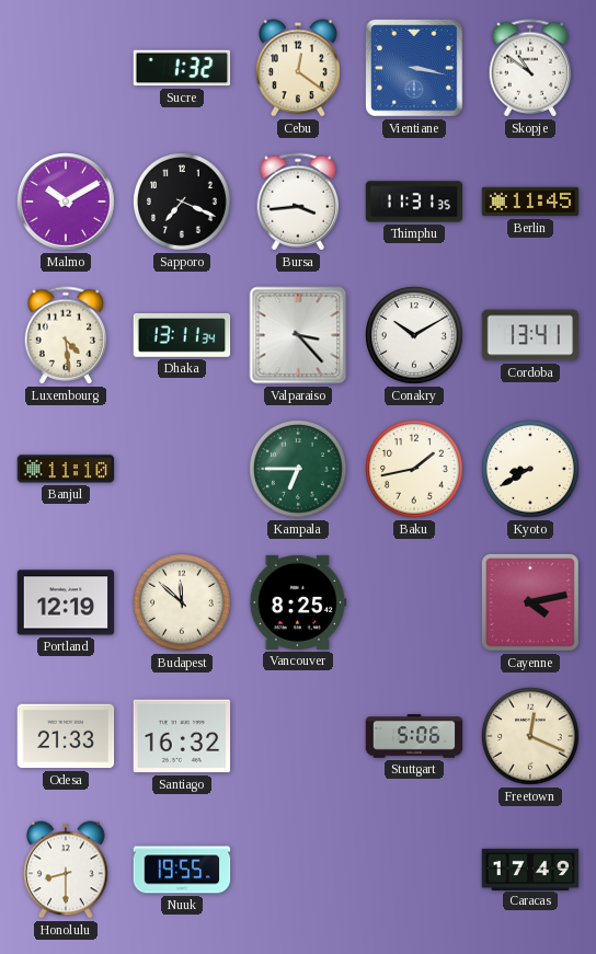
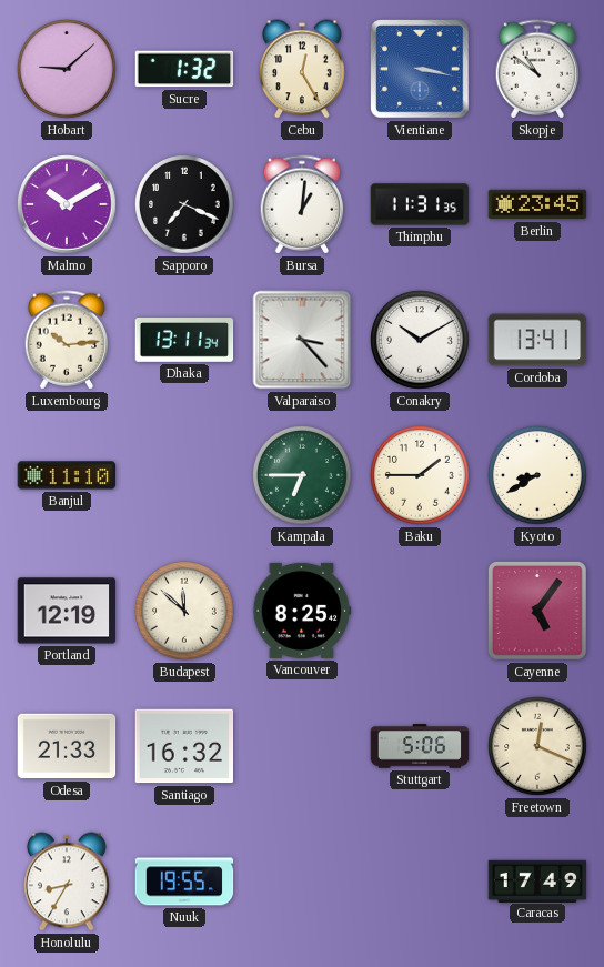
Hobart: none -> 9:08
Cebu: 12:21 -> 12:25
Bursa: 3:44 -> 1:01
Berlin: 11:45 -> 23:45
Luxembourg: 4:29 -> 10:14
Baku: 1:43 -> 1:45
Cayenne: 4:13 -> 5:06
Honolulu: 8:30 -> 8:35
